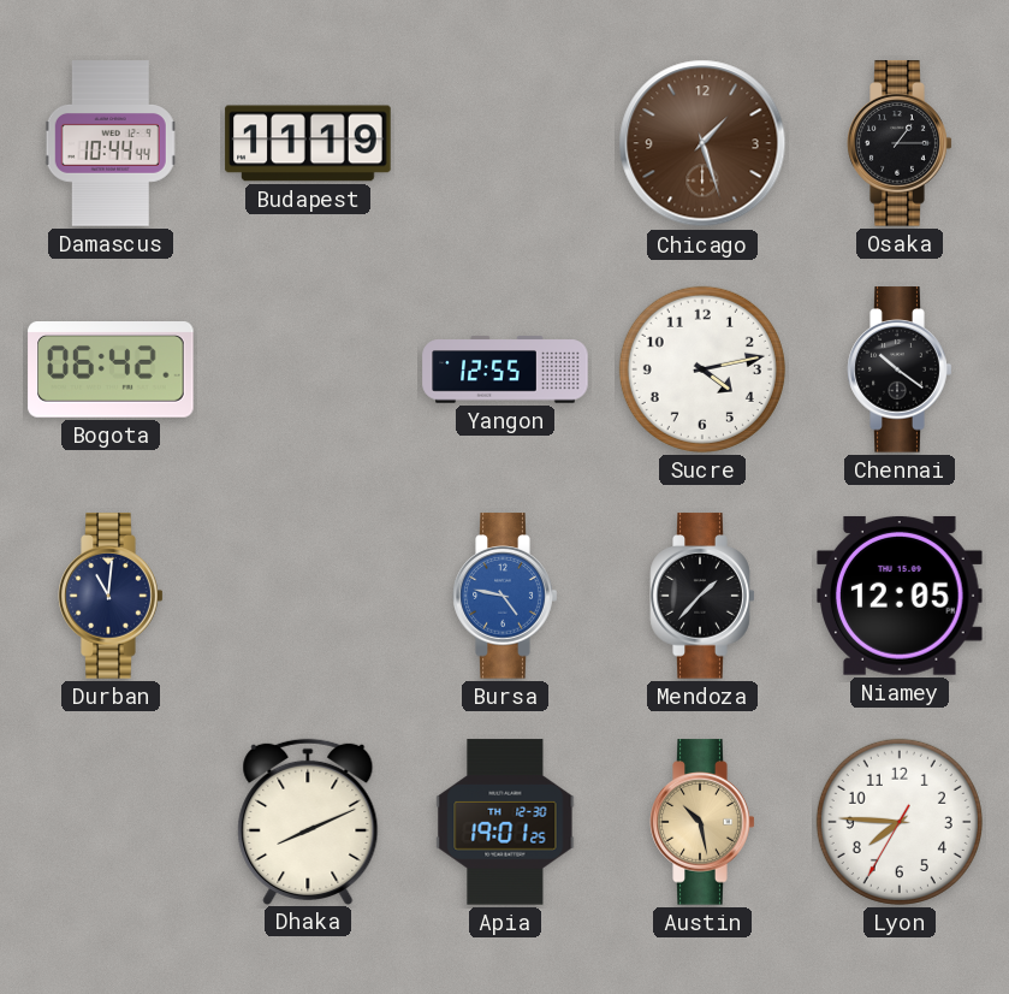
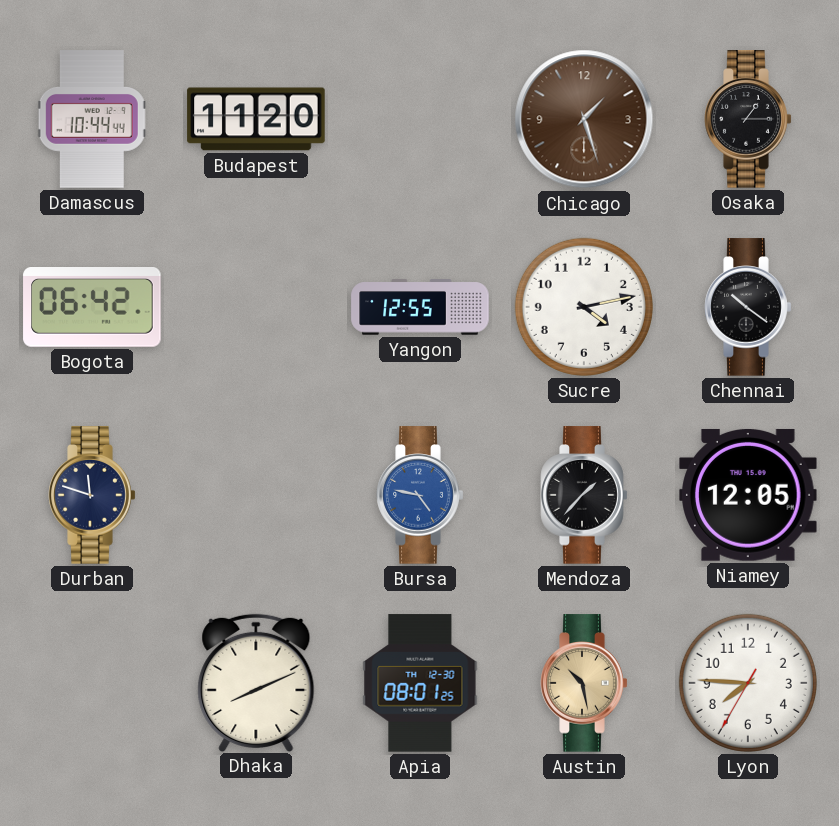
Budapest: 11:19 -> 11:20
Durban: 11:01 -> 11:48
Apia: 19:01 -> 08:01
